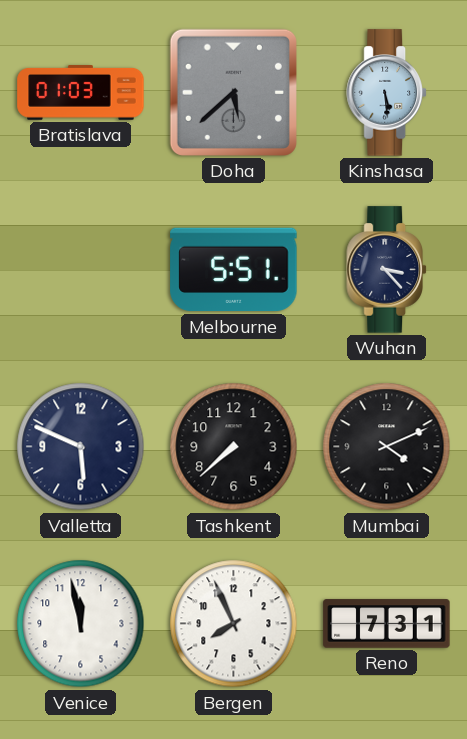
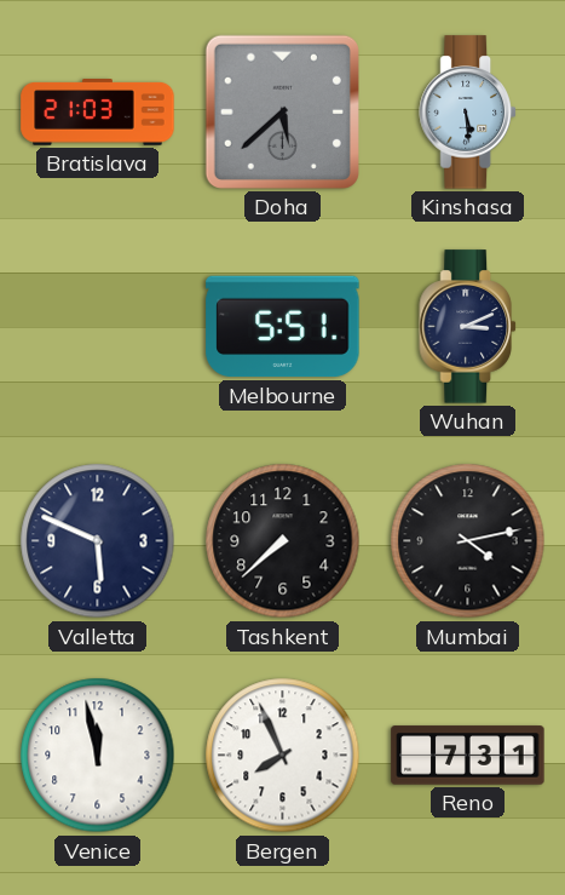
Bratislava: 01:03 -> 21:03
Wuhan: 3:23 -> 3:11
Mumbai: 4:11 -> 4:13
